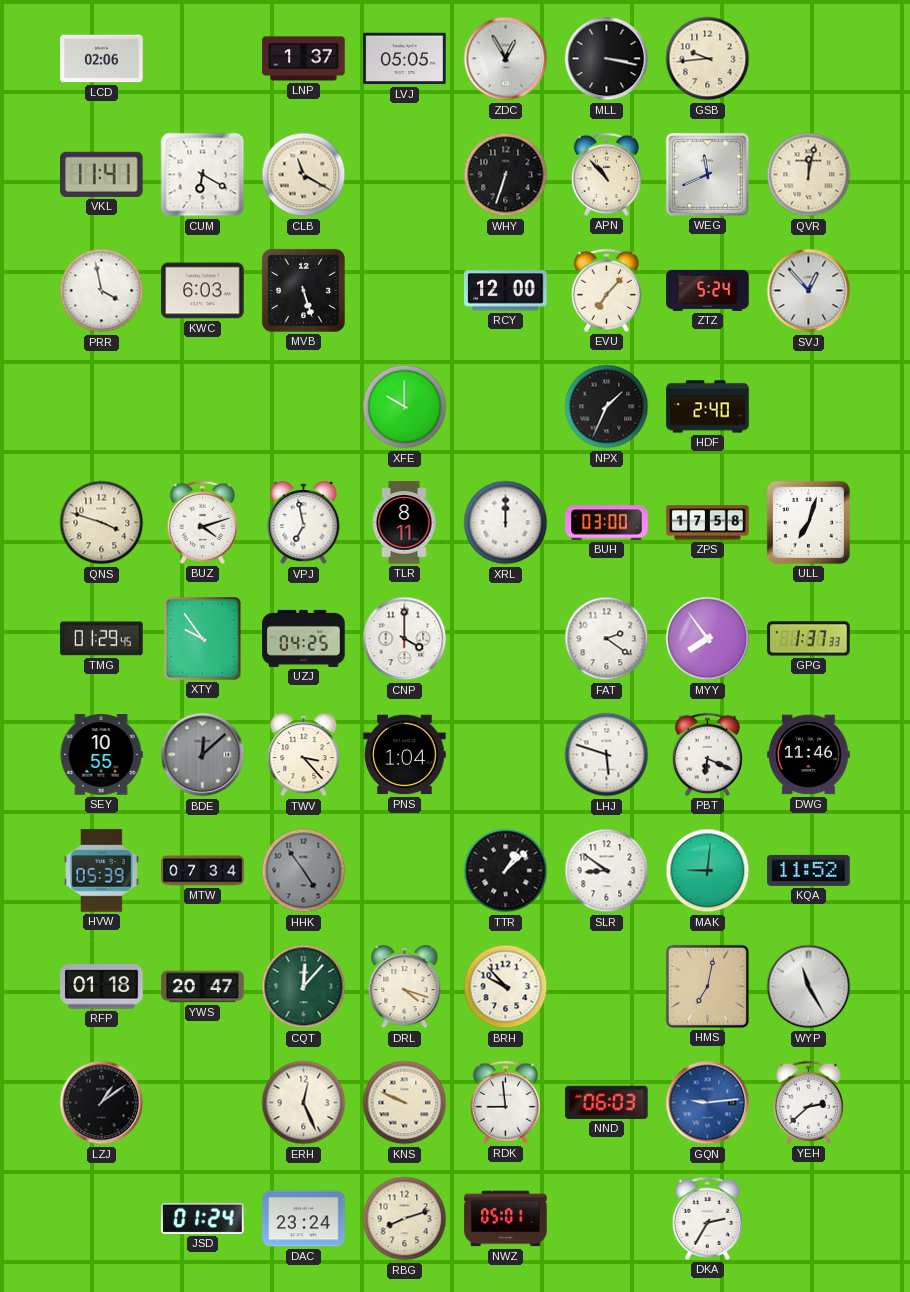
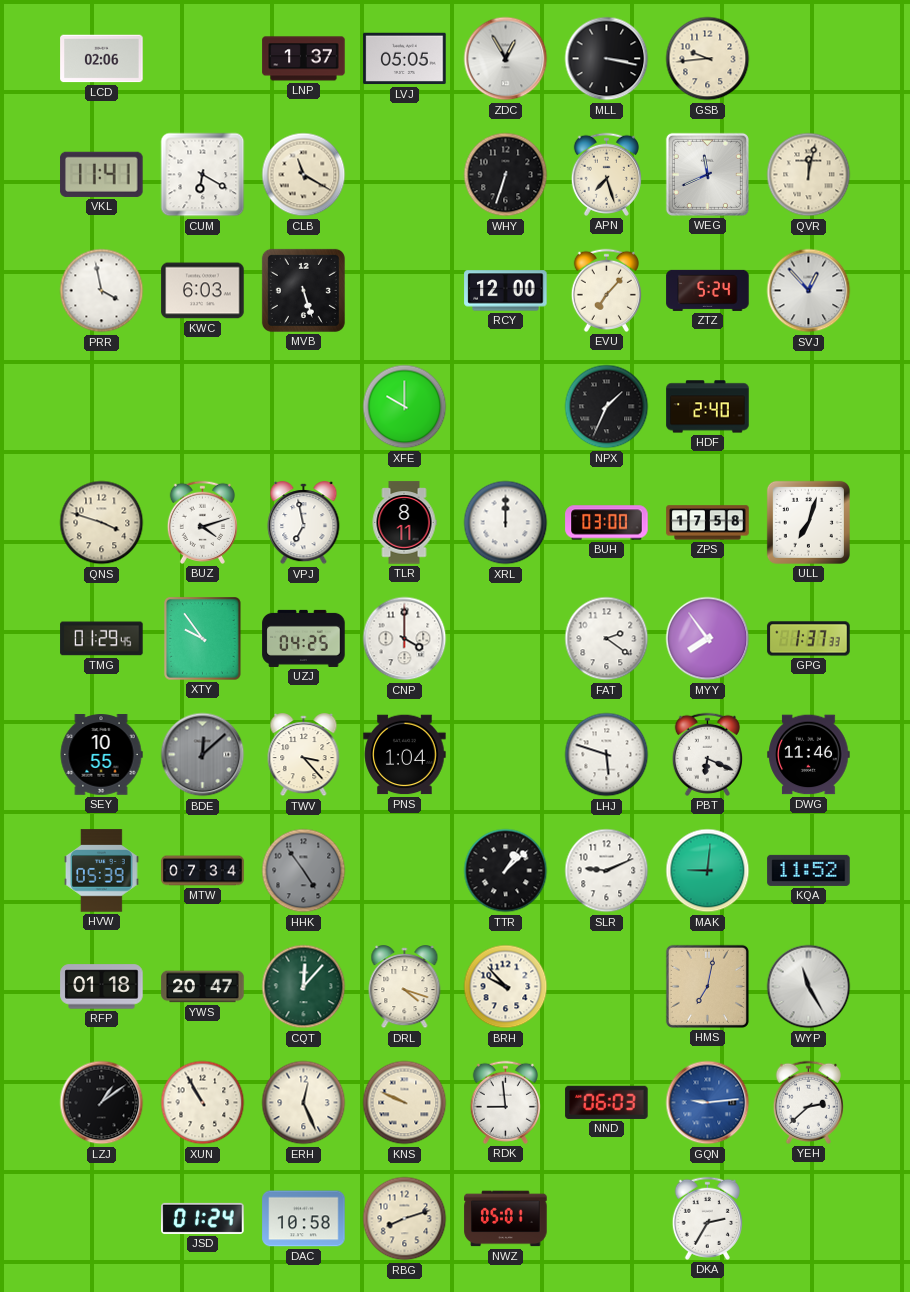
APN: 10:53 -> 7:27
SLR: 8:51 -> 9:11
XUN: none -> 10:55
DAC: 23:24 -> 10:58
